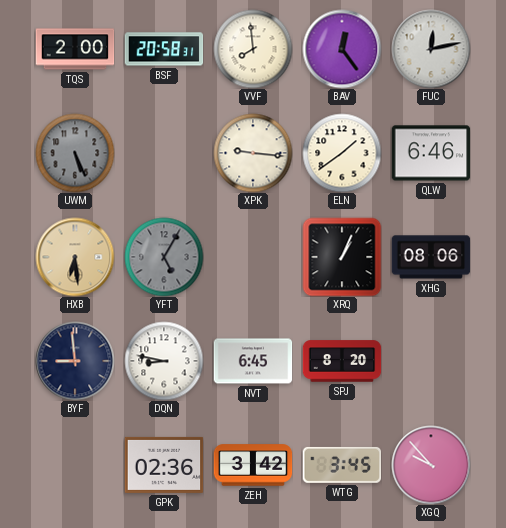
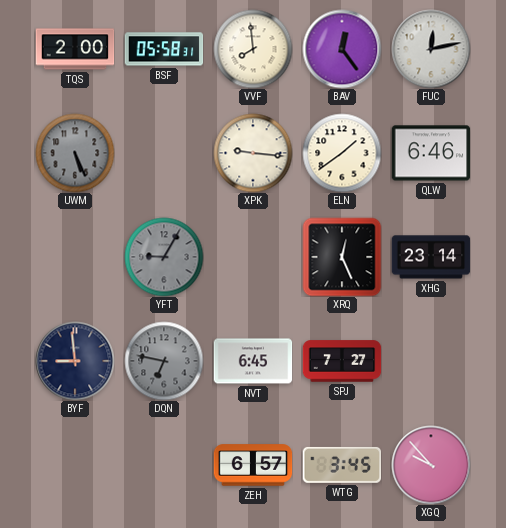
BSF: 20:58 -> 05:58
HXB: 6:29 -> none
YFT: 5:05 -> 9:05
XRQ: 1:04 -> 12:26
XHG: 08:06 -> 23:14
DQN: 8:47 -> 6:47
DQN dial: white -> grey
SPJ: 8:20 -> 7:27
GPK: 02:36 -> none
ZEH: 3:42 -> 6:57
